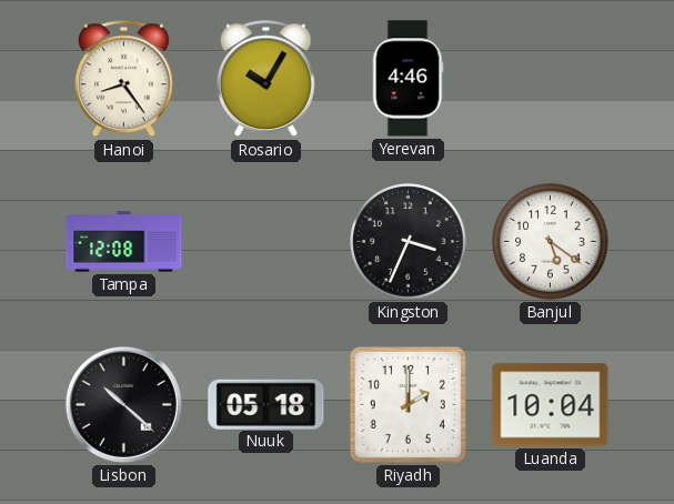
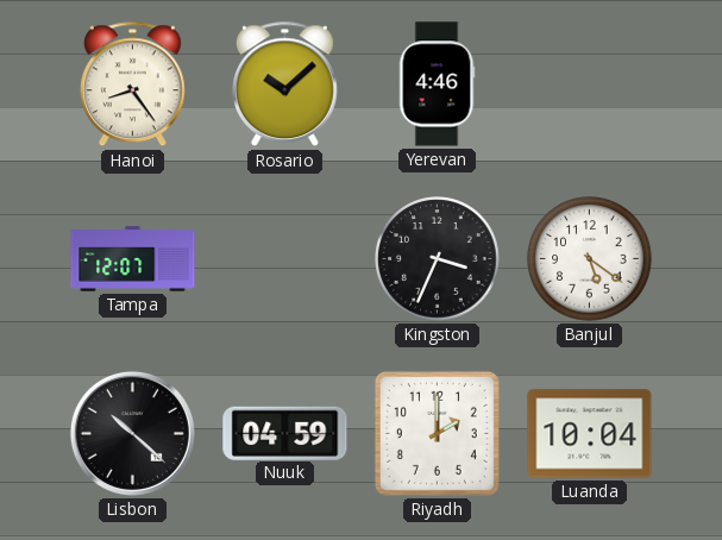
Rosario: 10:05 -> 10:08
Tampa: 12:08 -> 12:07
Nuuk: 05:18 -> 04:59
